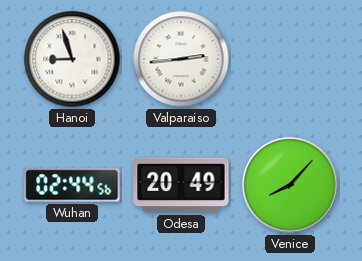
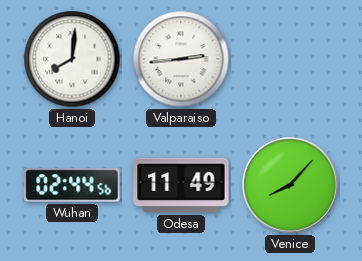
Hanoi: 8:57 -> 8:01
Odesa: 20:49 -> 11:49
